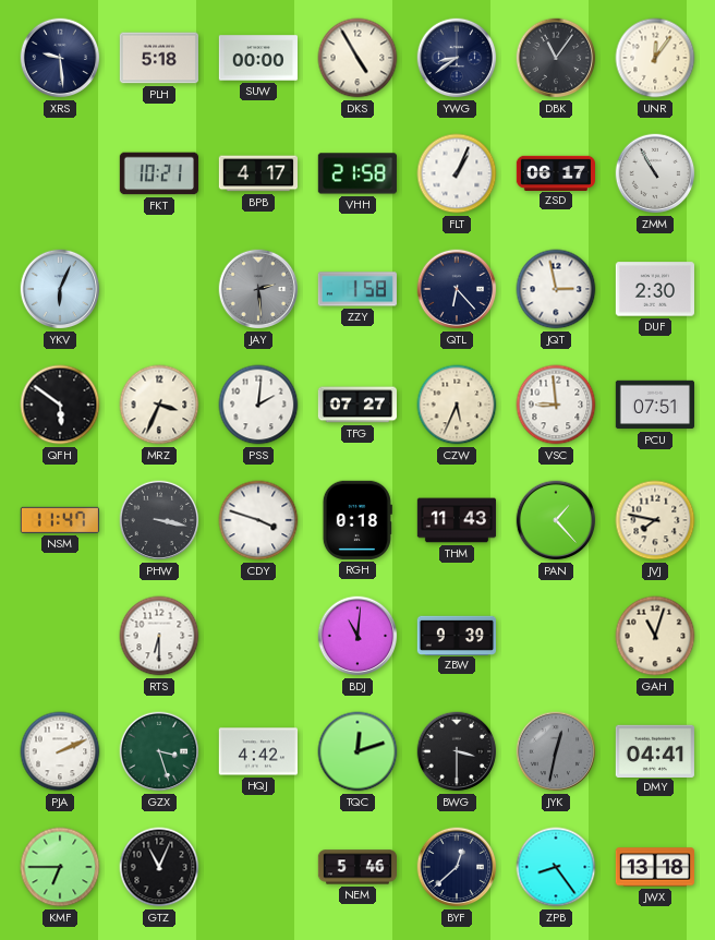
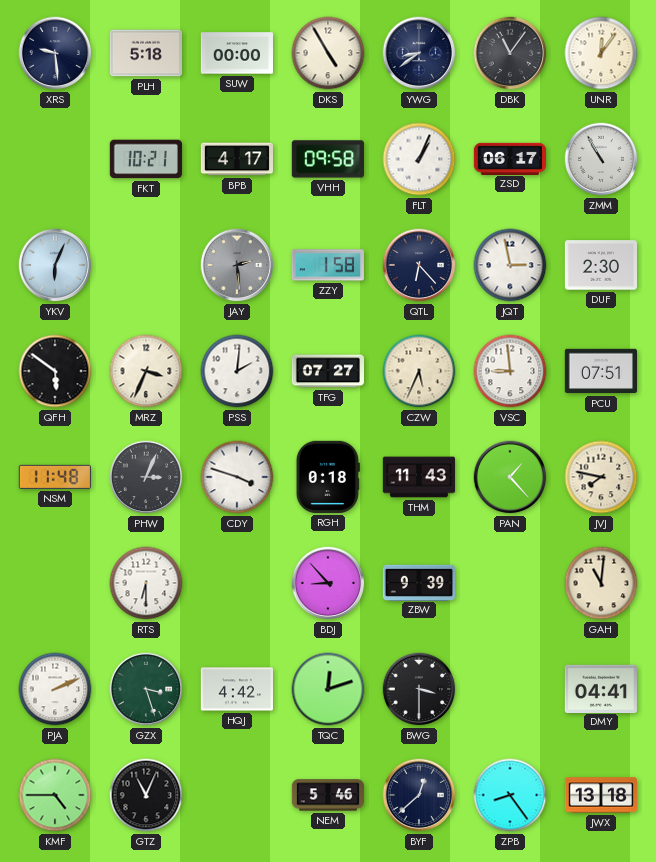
VHH: 21:58 -> 09:58
NSM: 11:47 -> 11:48
PHW: 3:17 -> 3:04
BDJ: 11:01 -> 8:53
GAH: 11:03 -> 11:01
JYK: 12:32 -> none
KMF: 6:45 -> 4:45
